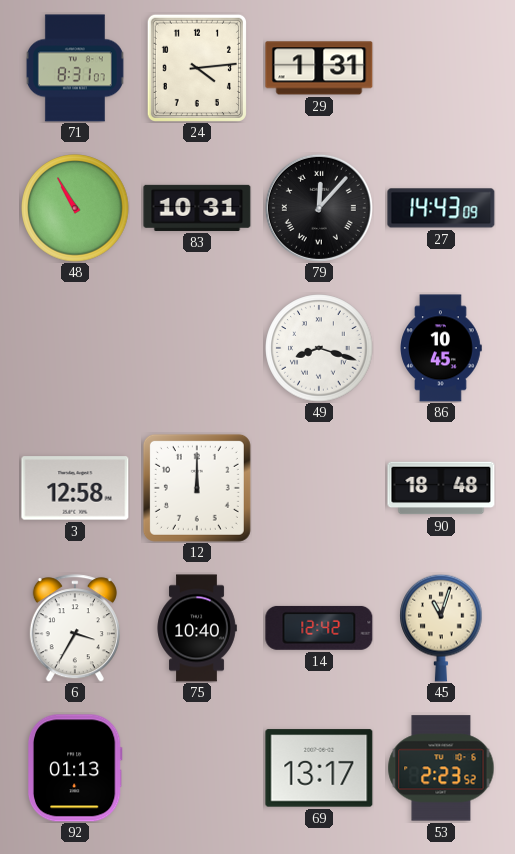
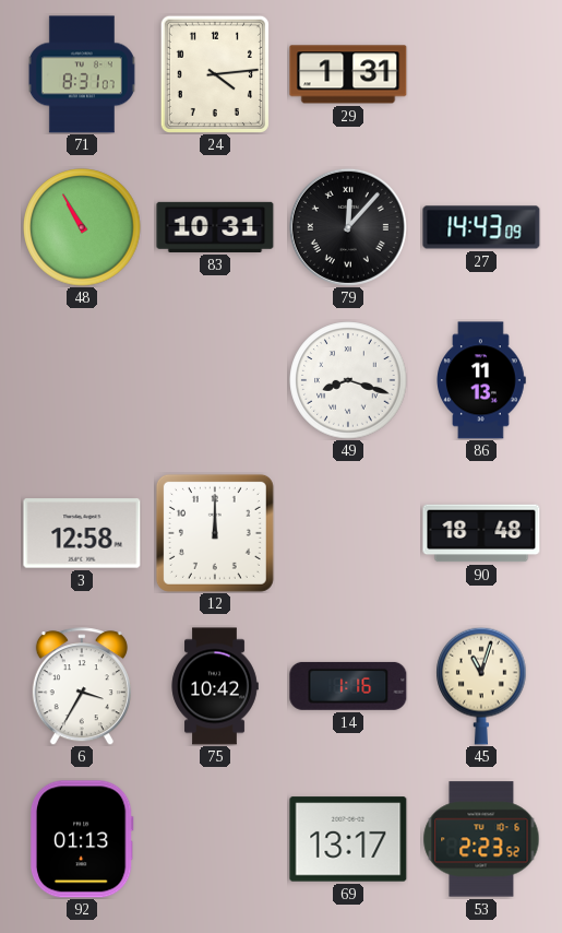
86: 10:45 -> 11:13
75: 10:40 -> 10:42
14: 12:42 -> 1:16
